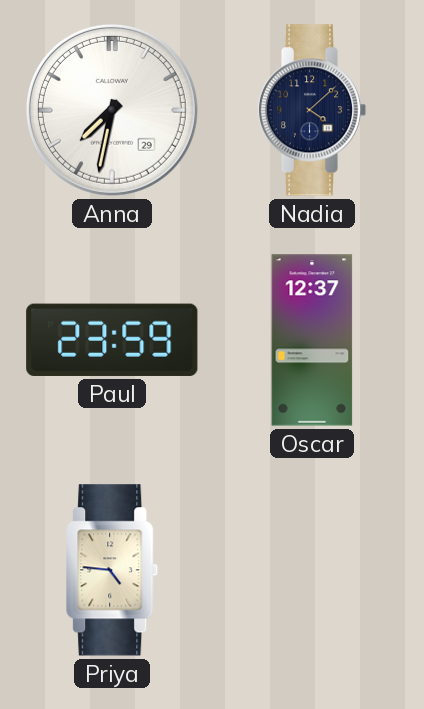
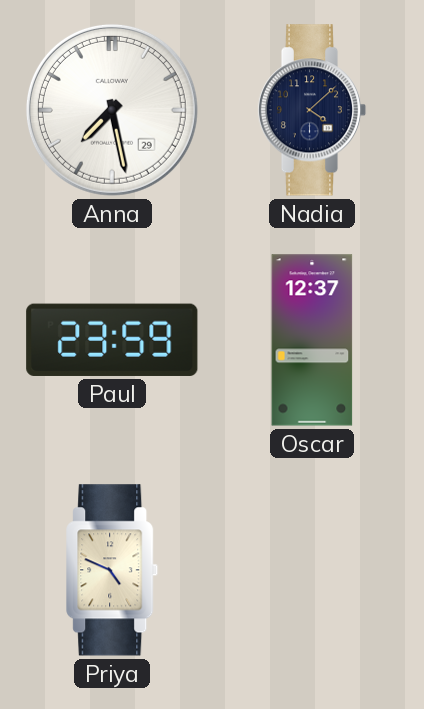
Anna: 7:32 -> 7:28
Priya: 4:46 -> 4:49
